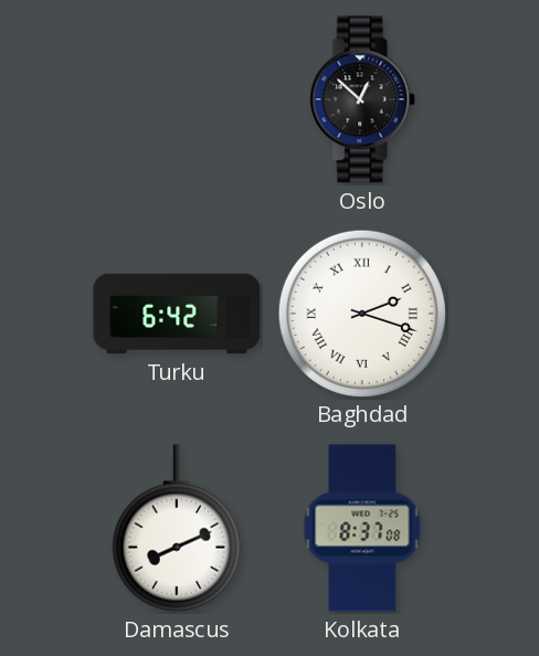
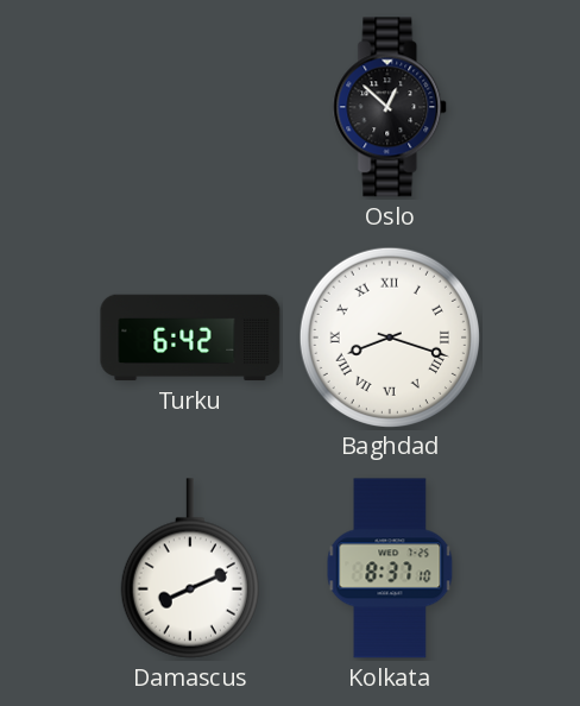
Baghdad: 2:18 -> 8:18
Kolkata: 8:37:08 -> 8:37:10
